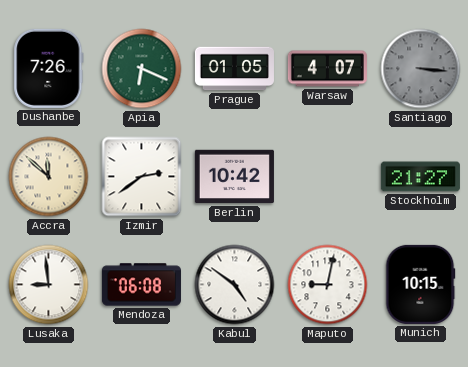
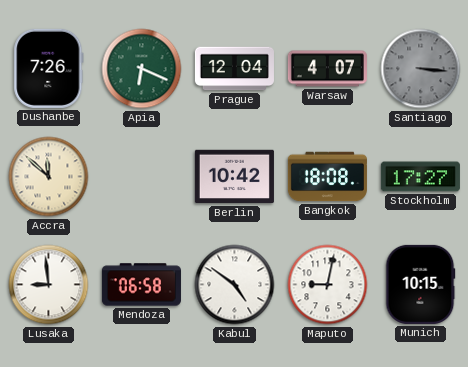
Prague: 01:05 -> 12:04
Izmir: 2:39 -> none
Bangkok: none -> 18:08
Stockholm: 21:27 -> 17:27
Mendoza: 06:08 -> 06:58
